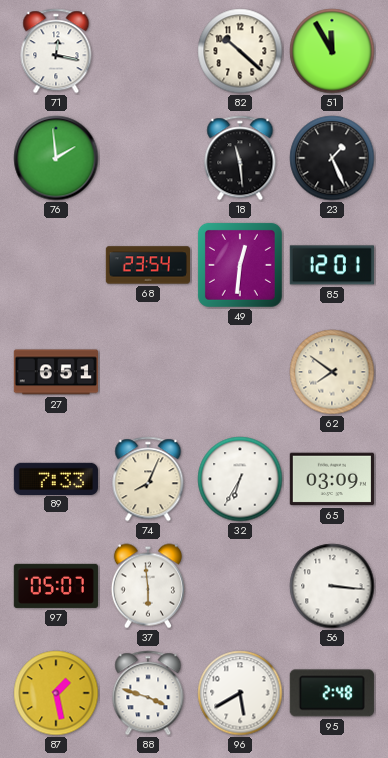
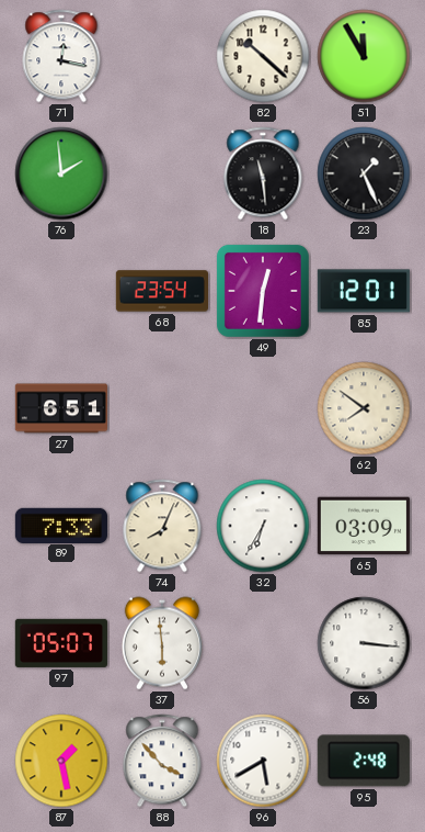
88: 3:48 -> 3:53
